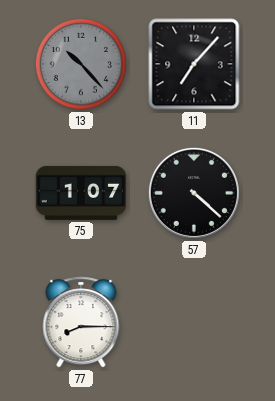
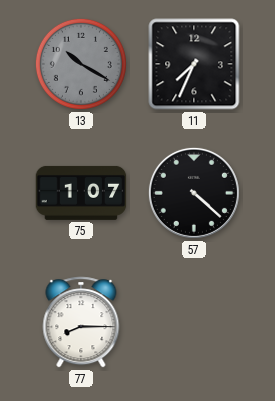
13: 10:23 -> 10:20
11: 7:07 -> 7:34
